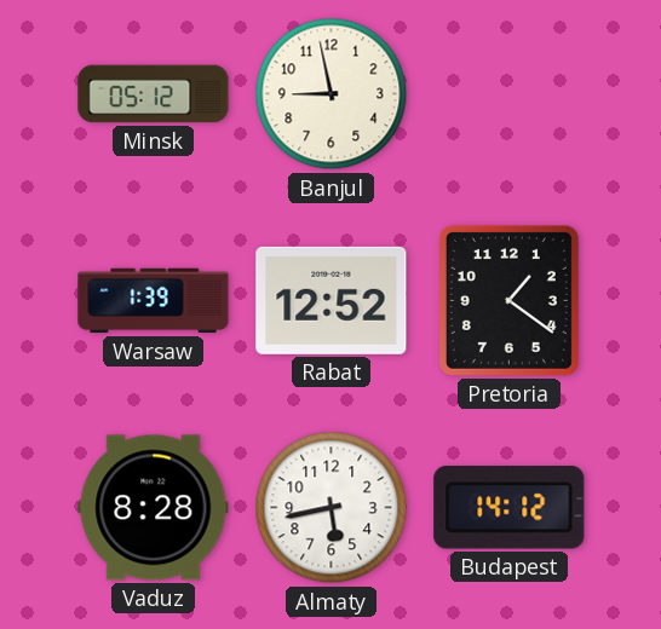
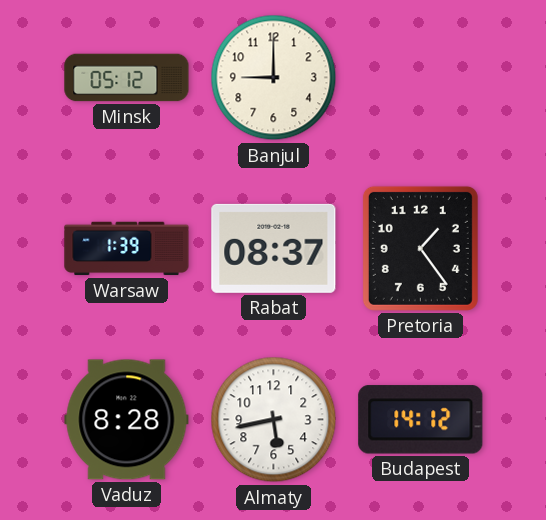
Banjul: 8:58 -> 9:00
Rabat: 12:52 -> 08:37
Pretoria: 1:21 -> 1:24
